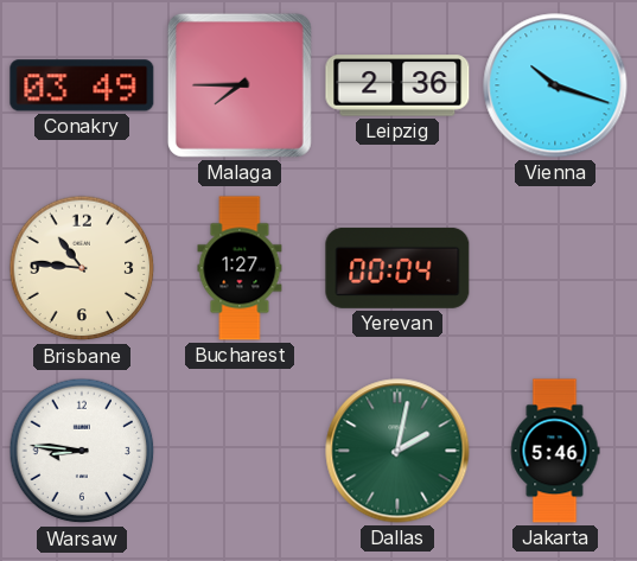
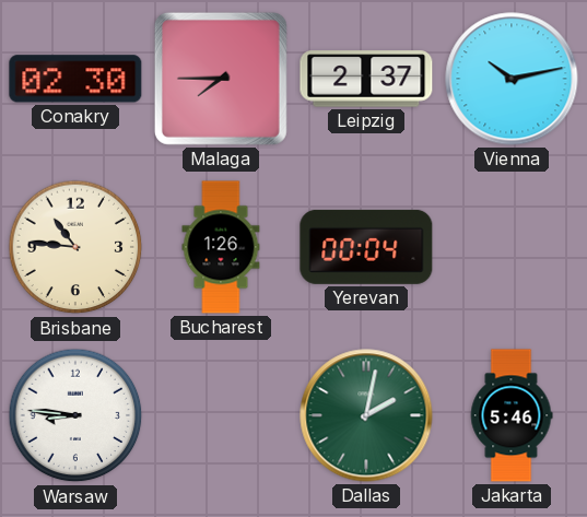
Conakry: 03:49 -> 02:30
Leipzig: 2:36 -> 2:37
Vienna: 10:18 -> 10:13
Bucharest: 1:27 -> 1:26
